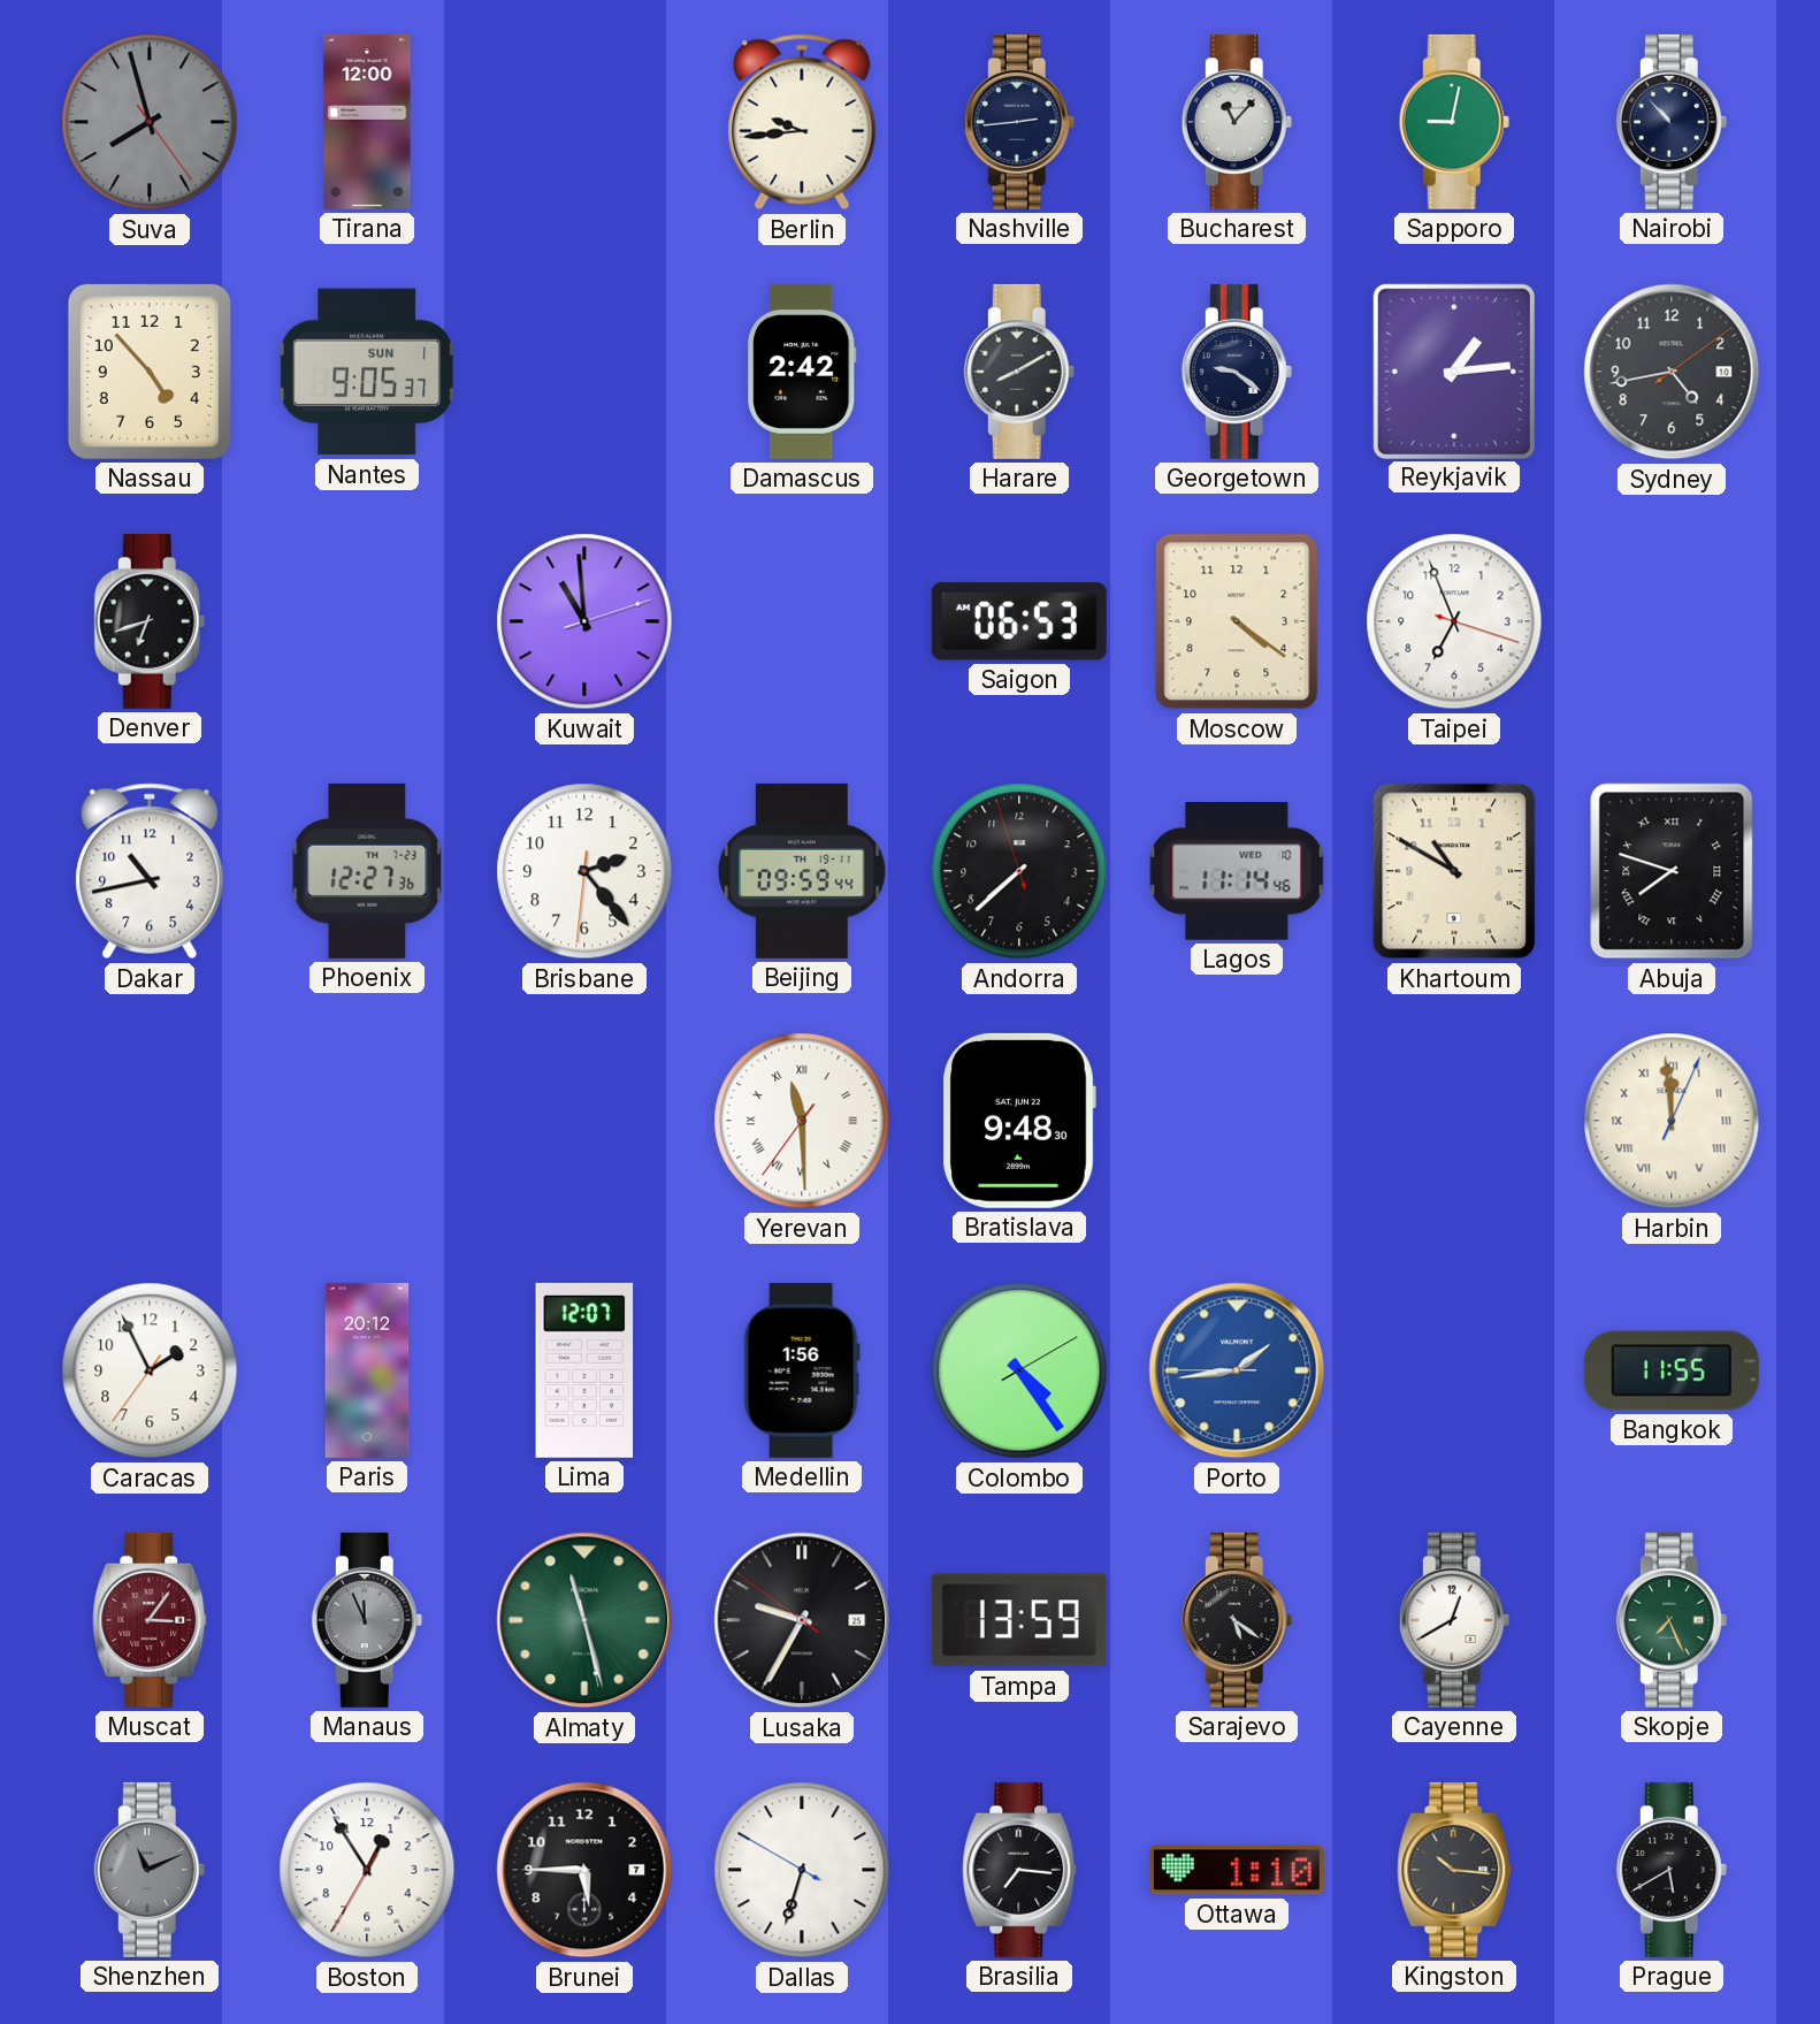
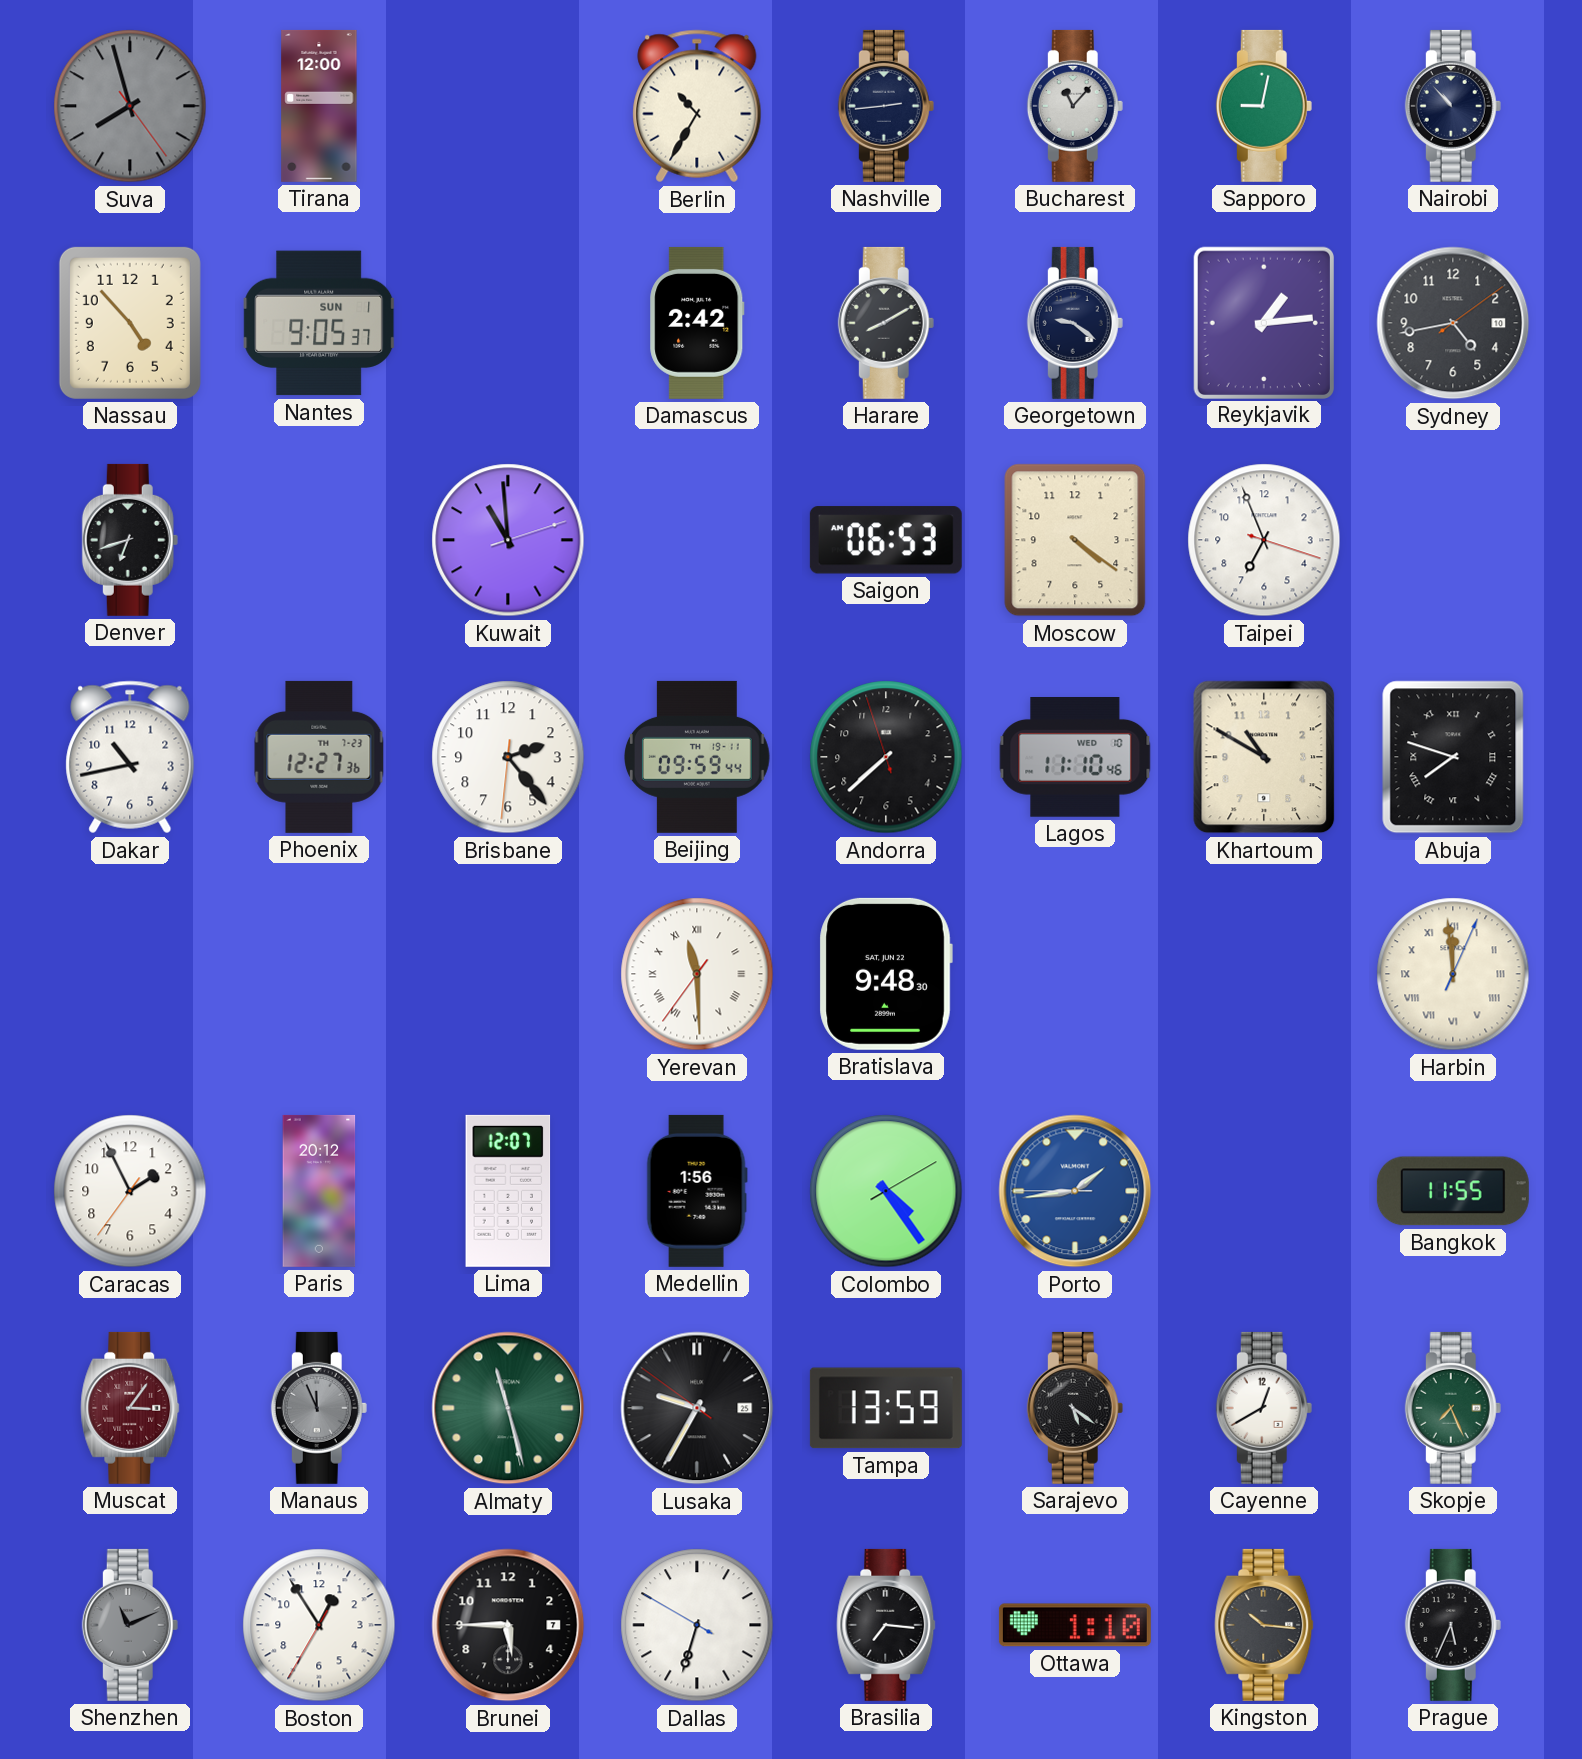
Berlin: 9:44 -> 10:35
Lagos: 11:14 -> 11:10
Prague: 5:40 -> 5:34
